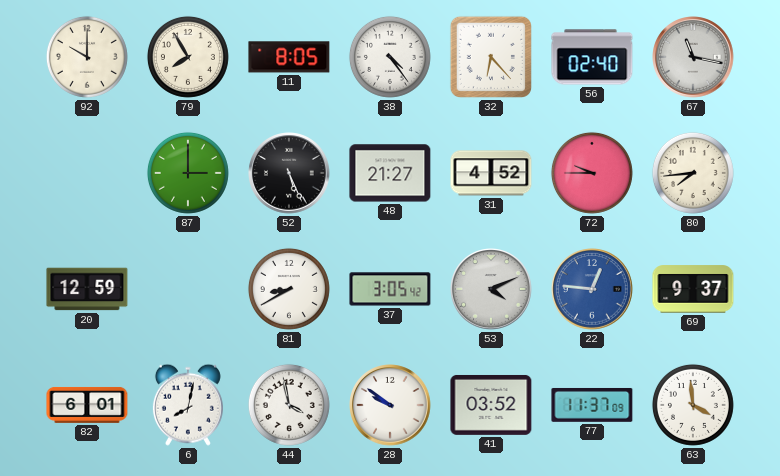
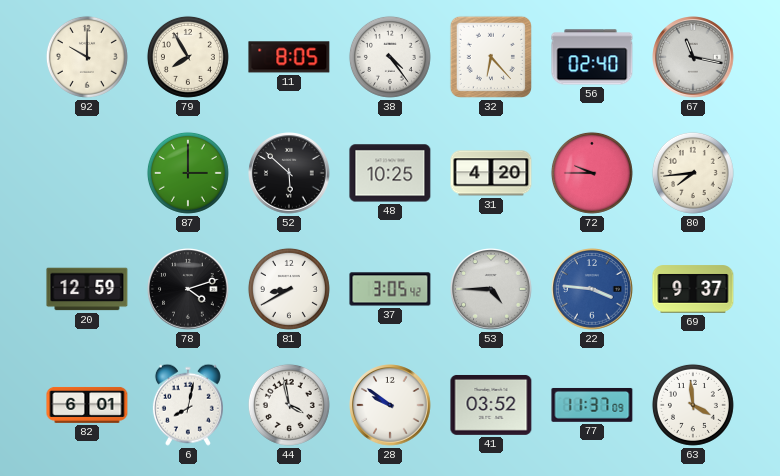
52: 5:26 -> 5:52
48: 21:27 -> 10:25
31: 4:52 -> 4:20
78: none -> 4:12
53: 4:11 -> 4:45
22: 12:46 -> 3:46
